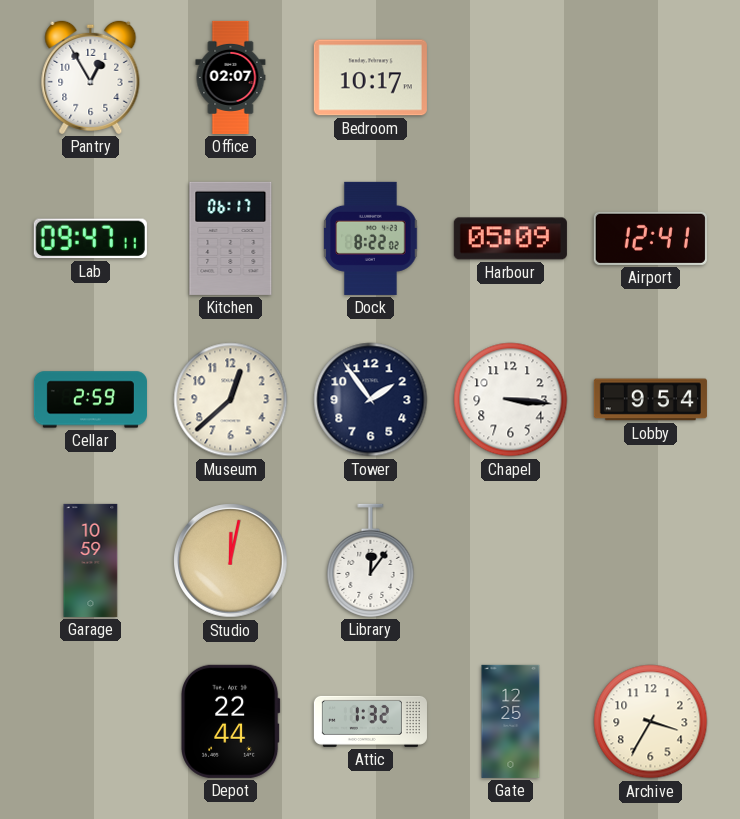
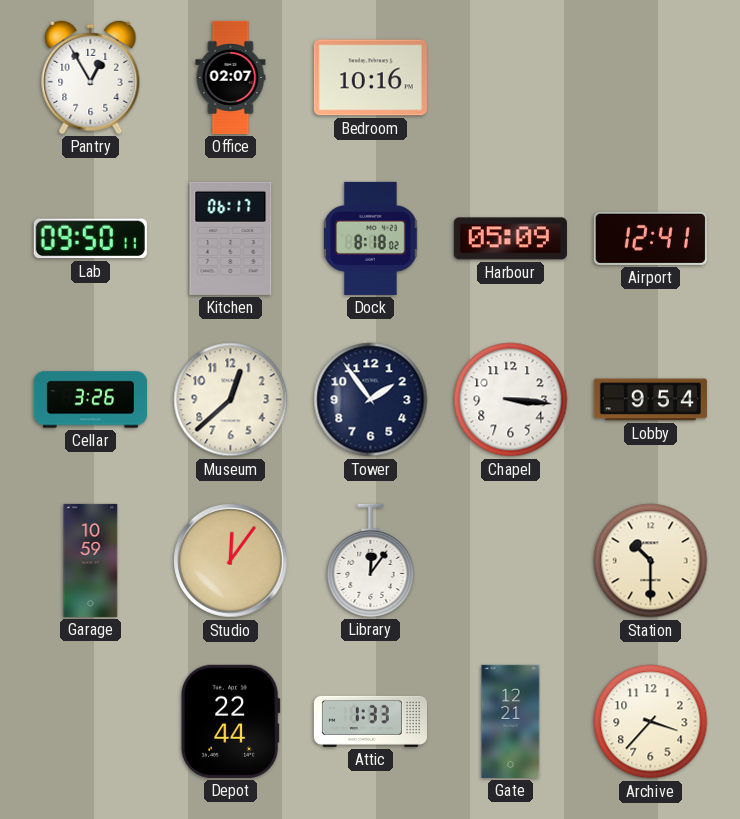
Bedroom: 10:17 -> 10:16
Lab: 09:47 -> 09:50
Dock: 8:22 -> 8:18
Cellar: 2:59 -> 3:26
Studio: 12:02 -> 12:06
Station: none -> 10:30
Attic: 1:32 -> 1:33
Gate: 12:25 -> 12:21
Archive: 3:35 -> 3:37
